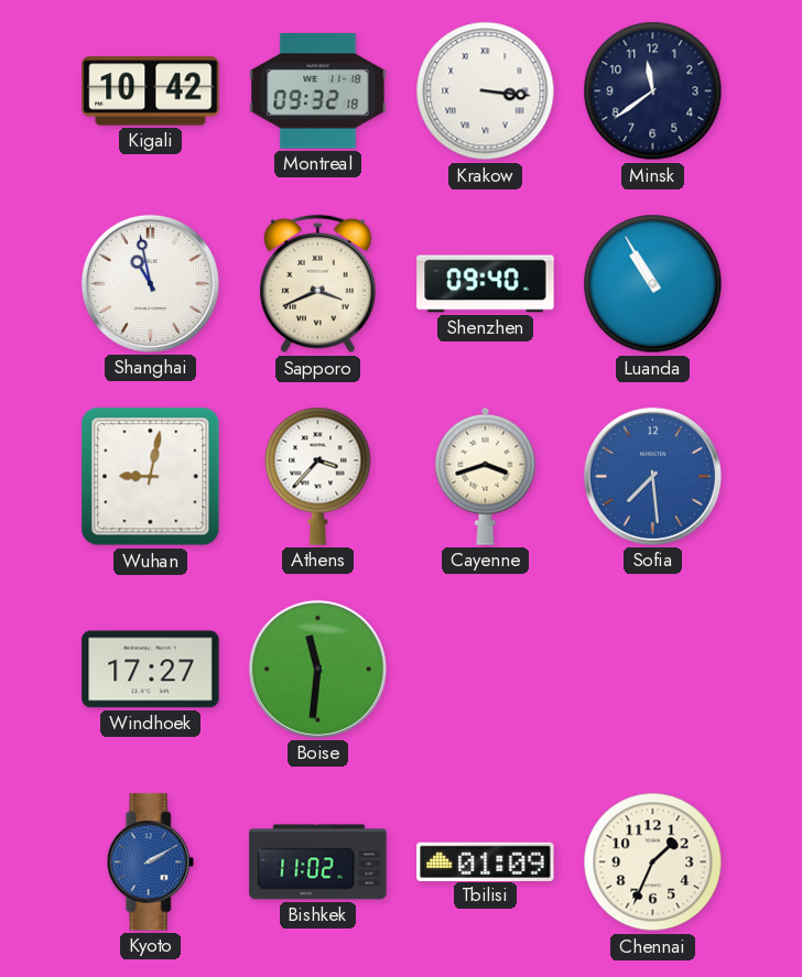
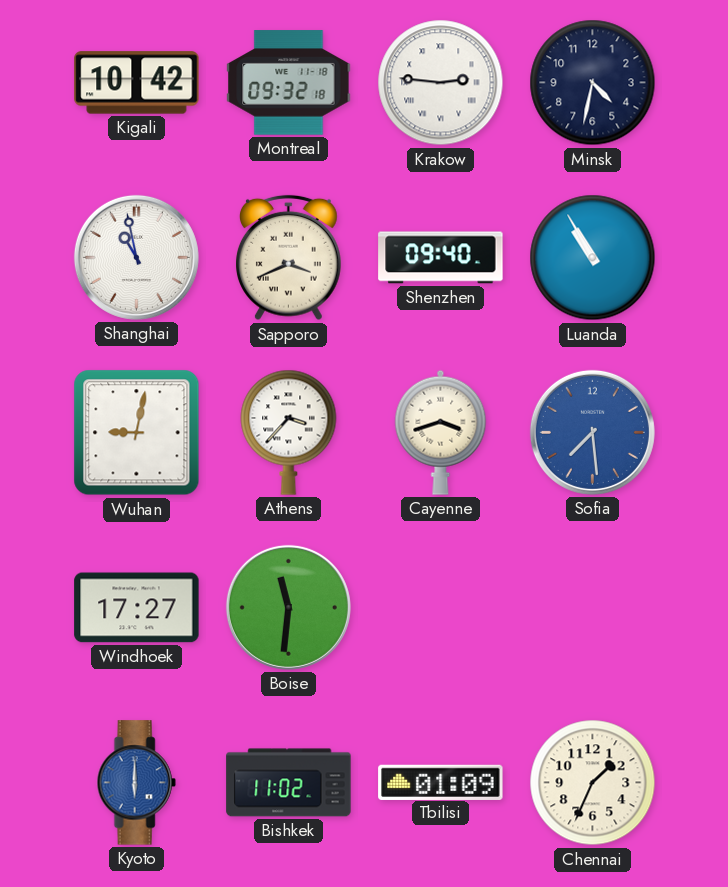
Krakow: 3:16 -> 2:46
Minsk: 11:39 -> 4:32
Kyoto: 2:10 -> 6:00
